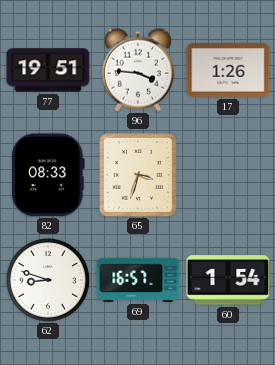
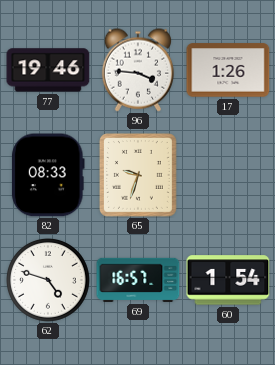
77: 19:51 -> 19:46
65: 3:33 -> 9:33
62: 8:48 -> 4:48
